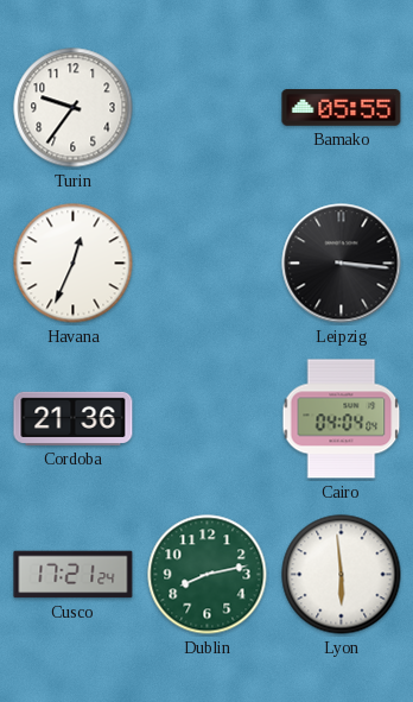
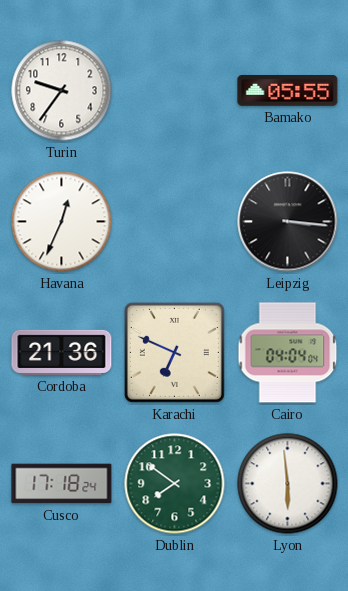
Karachi: none -> 6:49
Cusco: 17:21 -> 17:18
Dublin: 8:13 -> 7:51
